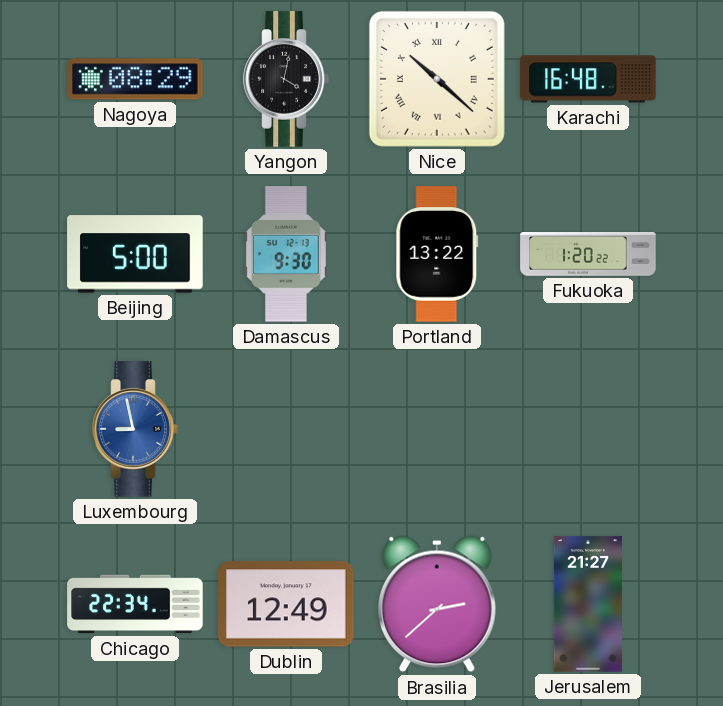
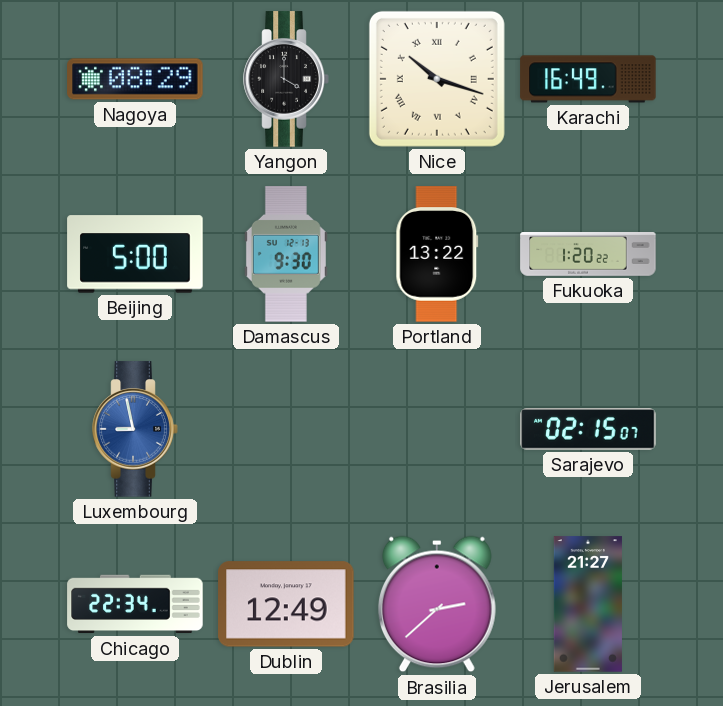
Yangon: 4:02 -> 4:00
Nice: 10:22 -> 10:18
Karachi: 16:48 -> 16:49
Sarajevo: none -> 02:15
